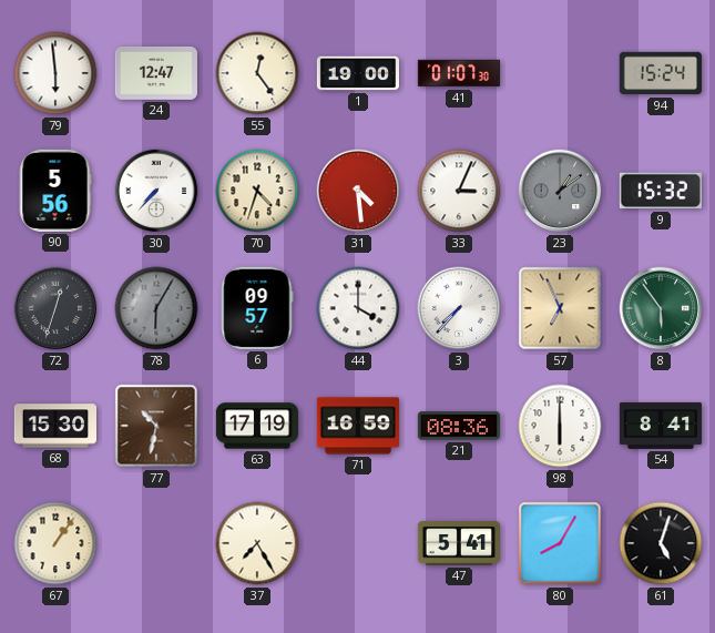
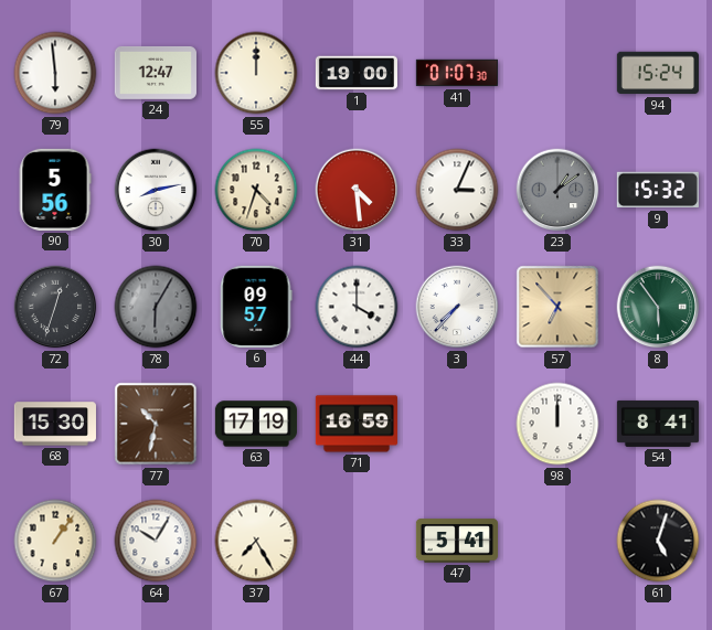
55: 12:24 -> 12:00
30: 7:37 -> 8:13
57: 6:56 -> 6:53
21: 08:36 -> none
98: 6:00 -> 12:00
64: none -> 10:05
80: 8:05 -> none
